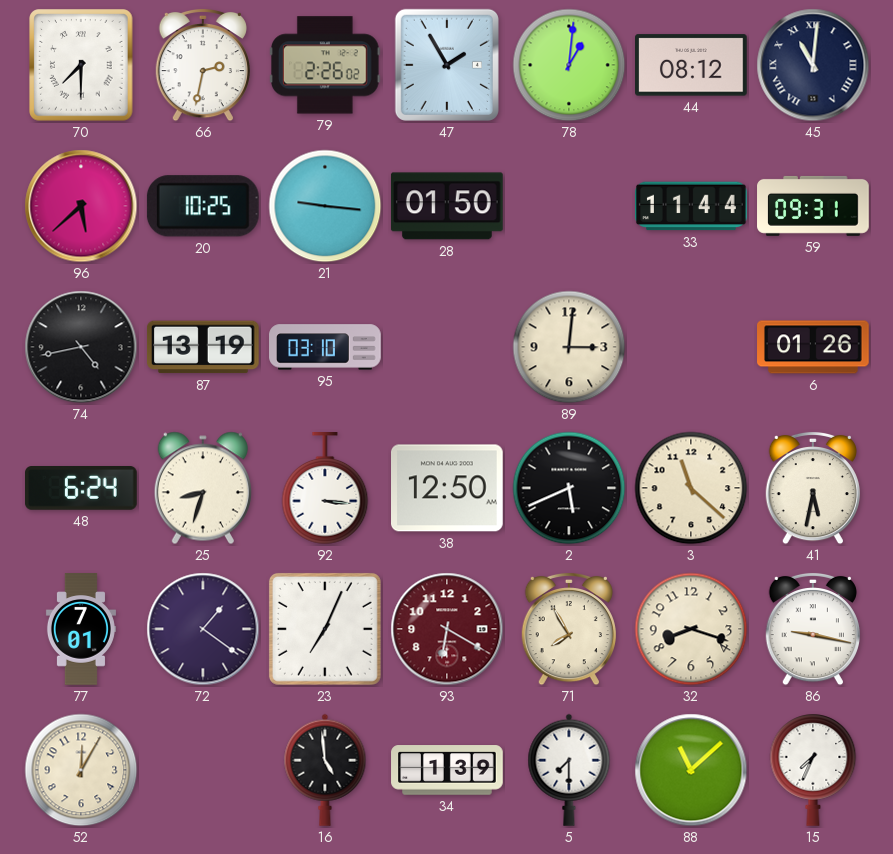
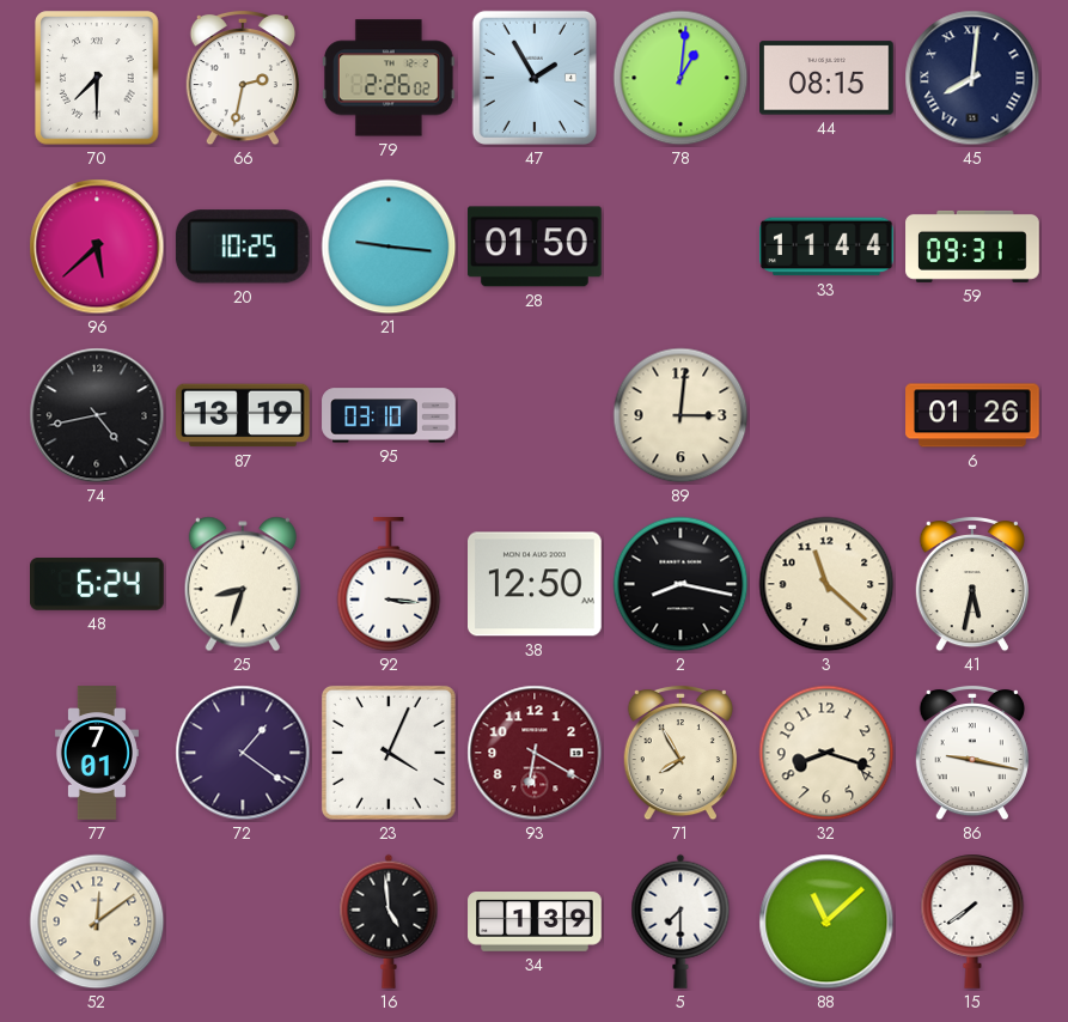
44: 08:12 -> 08:15
45: 11:01 -> 8:01
2: 5:41 -> 8:17
23: 7:04 -> 4:04
52: 12:05 -> 12:09
15: 7:34 -> 7:39
